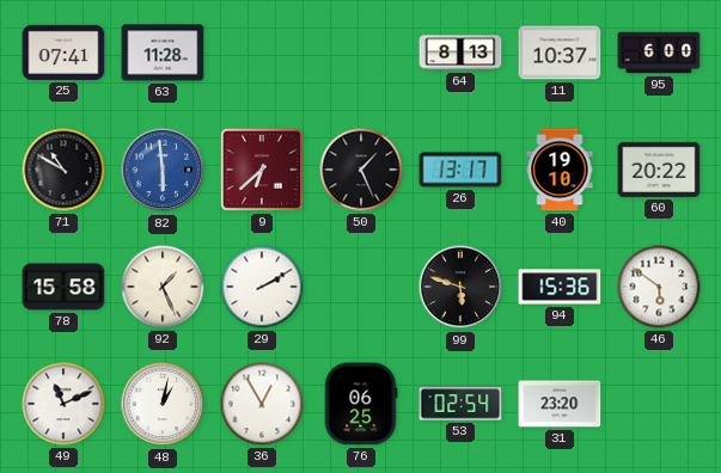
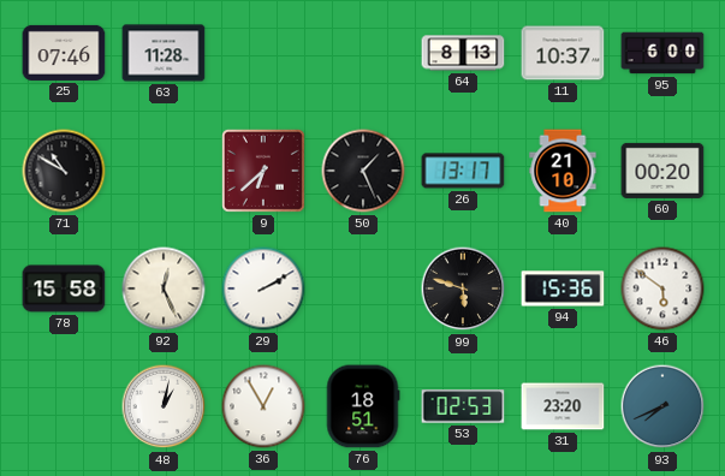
25: 07:41 -> 07:46
82: 5:59 -> none
40: 19:10 -> 21:10
60: 20:22 -> 00:20
92: 1:26 -> 12:26
49: 11:11 -> none
76: 06:25 -> 18:51
53: 02:54 -> 02:53
93: none -> 7:41
